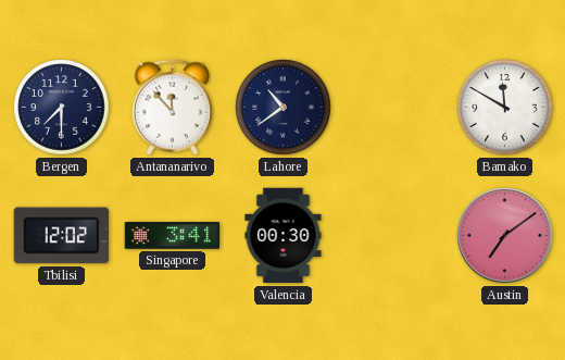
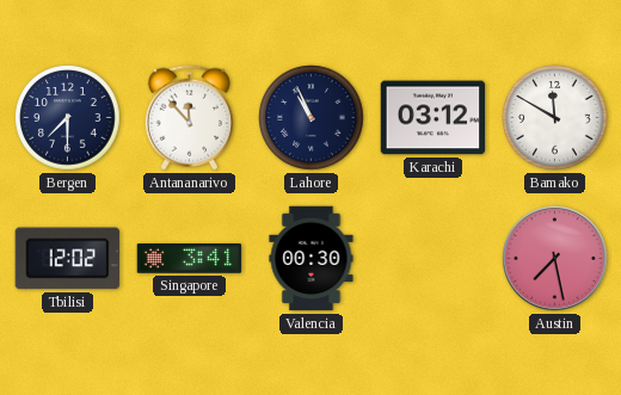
Lahore: 10:39 -> 10:56
Karachi: none -> 03:12
Austin: 7:09 -> 7:28
